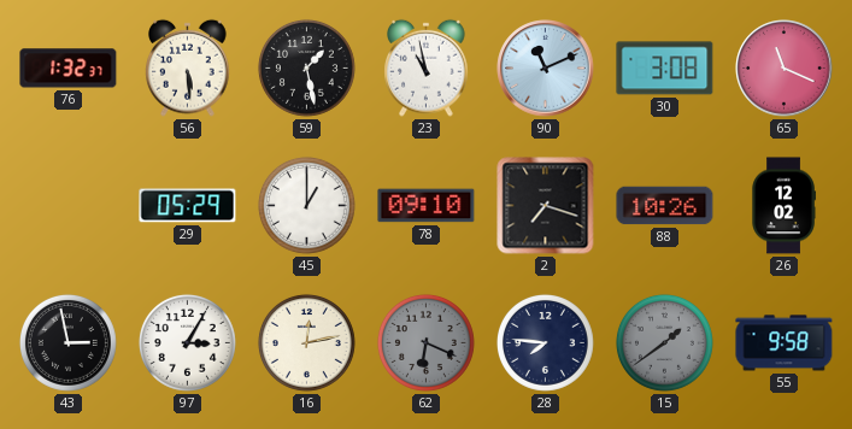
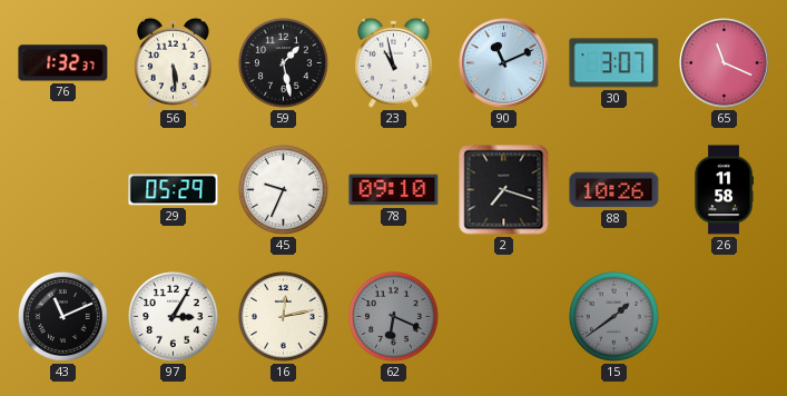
30: 3:08 -> 3:07
45: 1:00 -> 9:34
26: 12:02 -> 11:58
43: 2:58 -> 11:11
28: 7:46 -> none
55: 9:58 -> none
